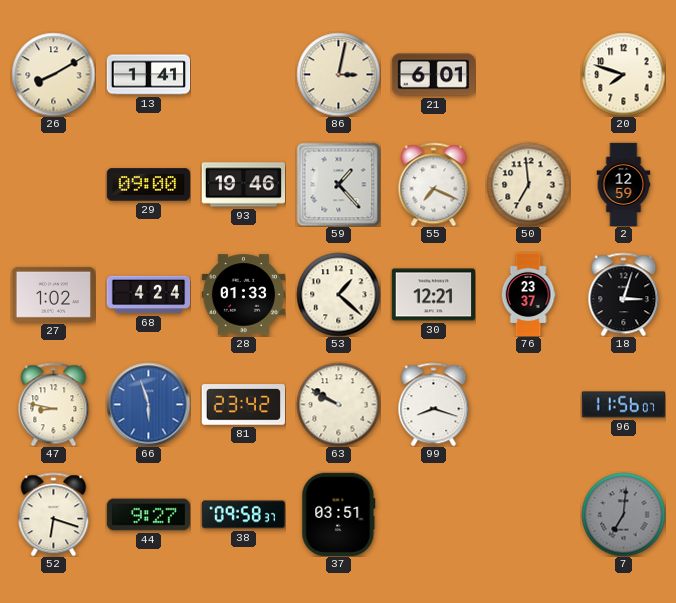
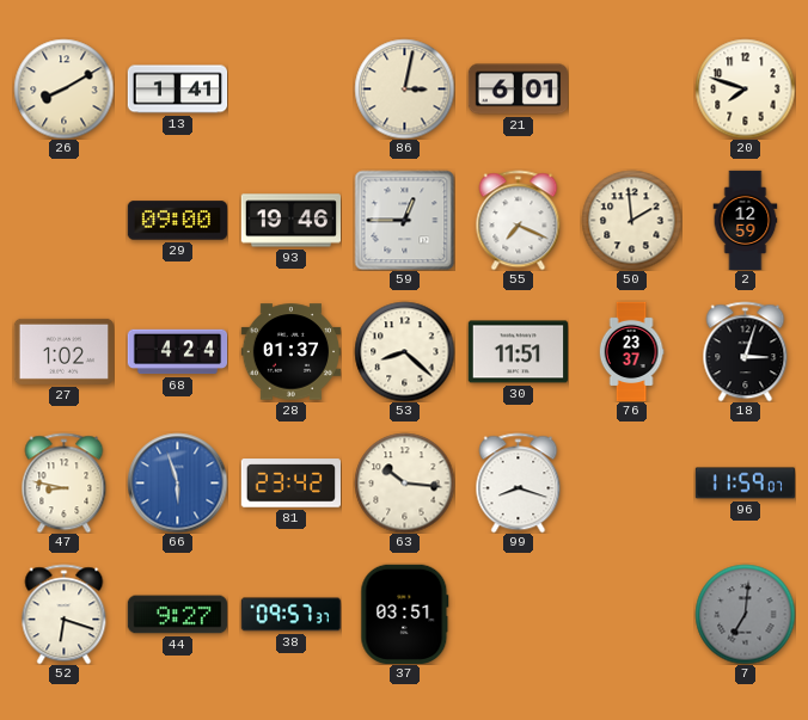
59: 1:23 -> 12:45
50: 6:59 -> 1:59
28: 01:33 -> 01:37
53: 1:22 -> 8:22
30: 12:21 -> 11:51
63: 9:50 -> 10:16
96: 11:56 -> 11:59
38: 09:58 -> 09:57
